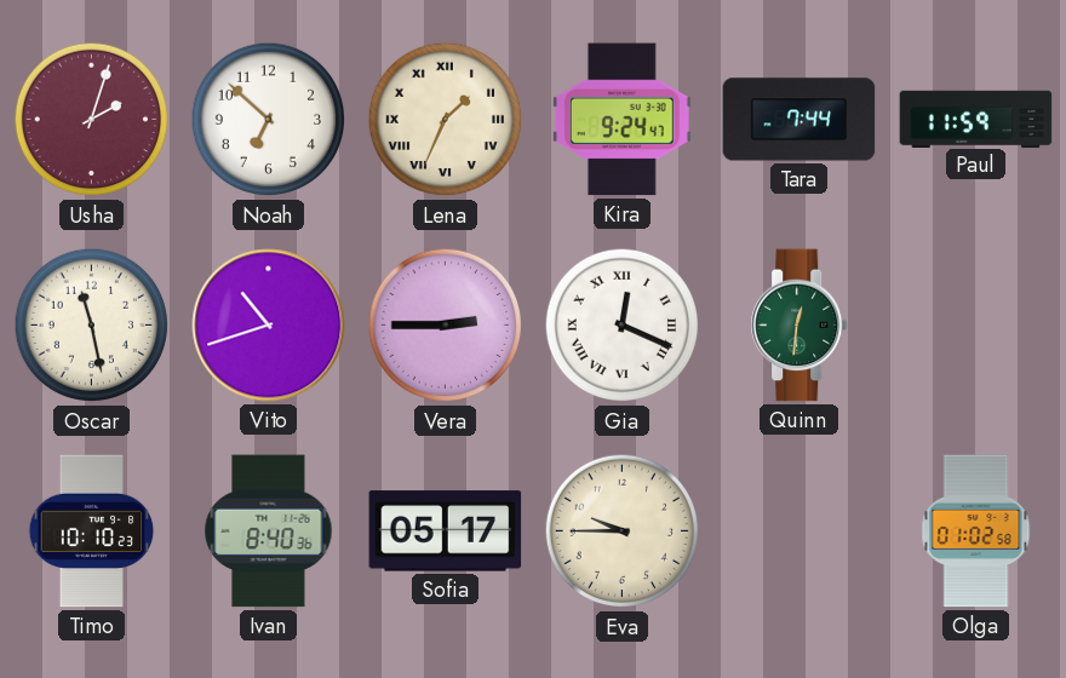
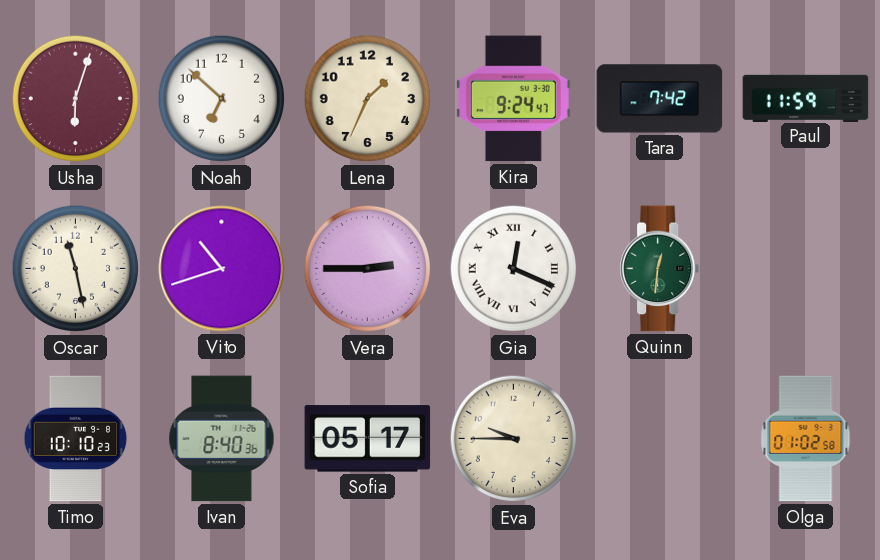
Usha: 2:03 -> 6:03
Lena numerals: Roman -> Arabic
Tara: 7:44 -> 7:42
